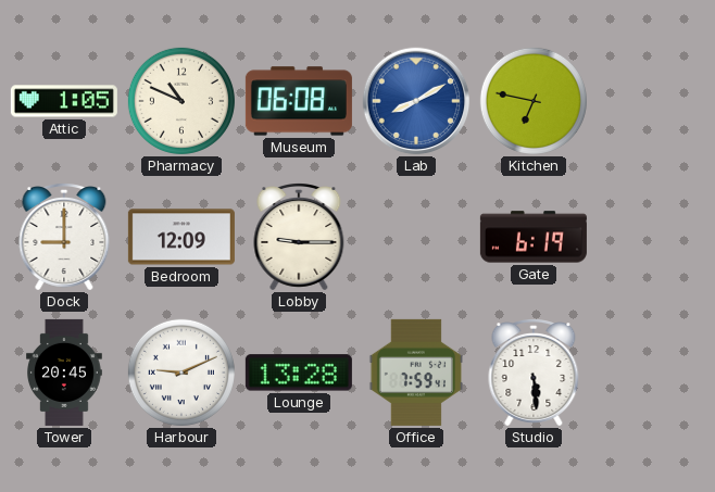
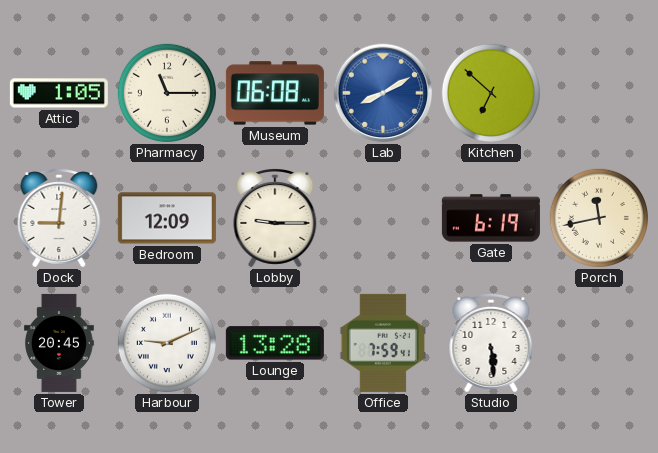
Pharmacy: 10:49 -> 11:15
Kitchen: 6:47 -> 6:52
Dock: 9:00 -> 9:01
Porch: none -> 11:43
